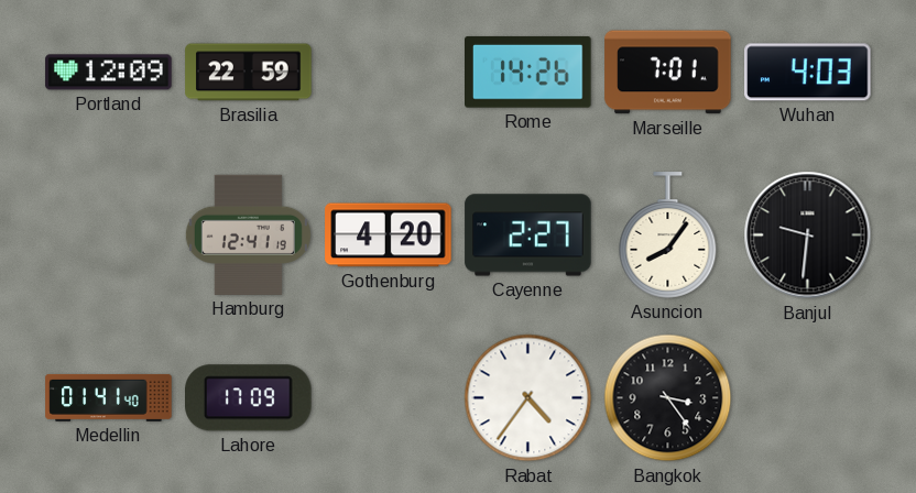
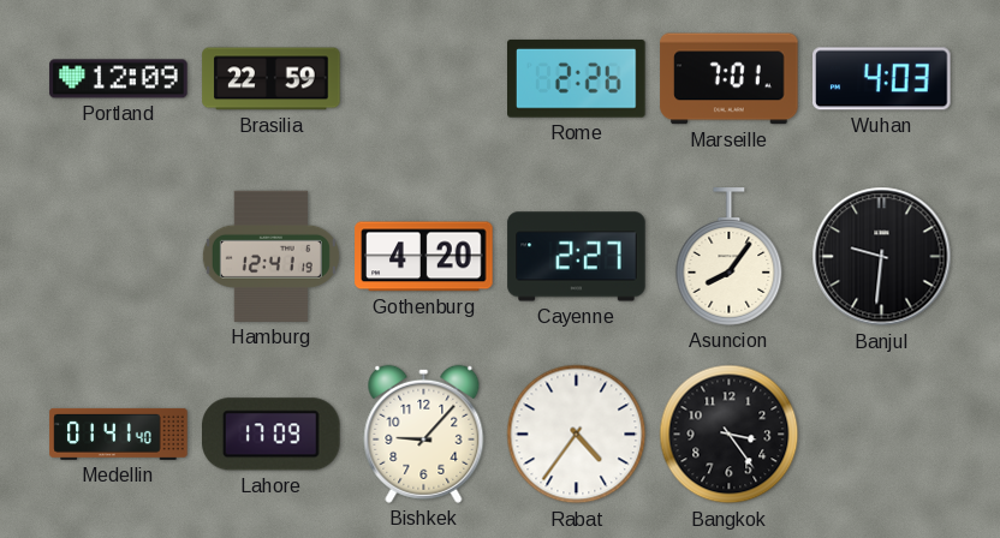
Rome: 14:26 -> 2:26
Bishkek: none -> 9:07
